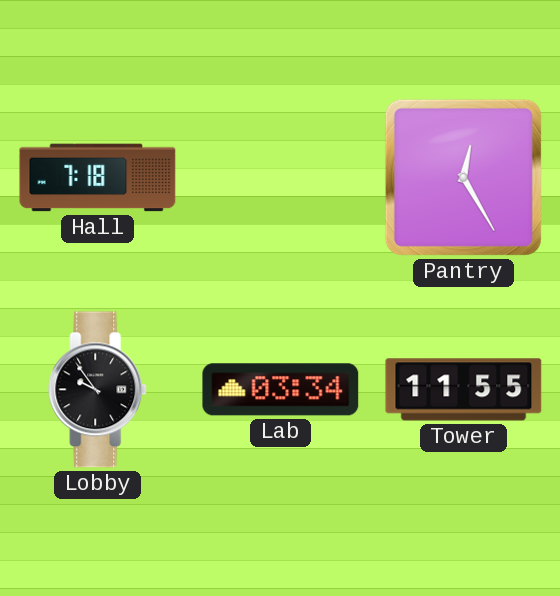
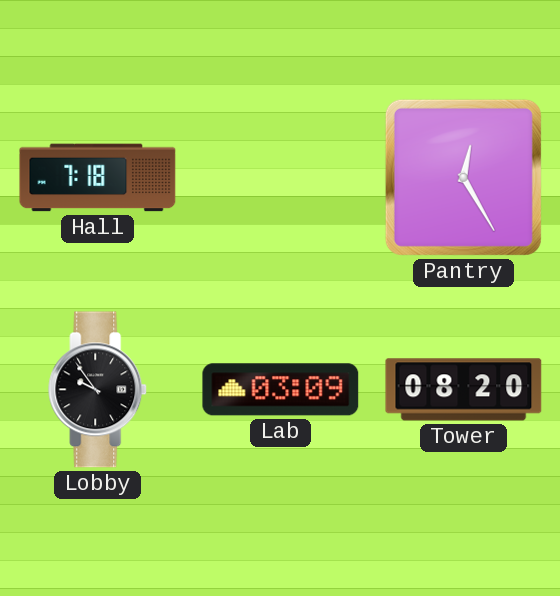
Lab: 03:34 -> 03:09
Tower: 11:55 -> 08:20
